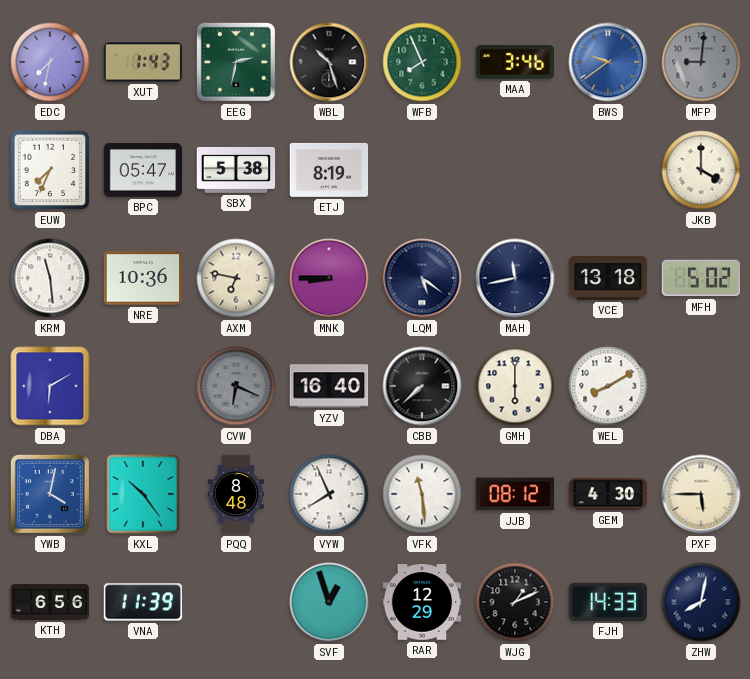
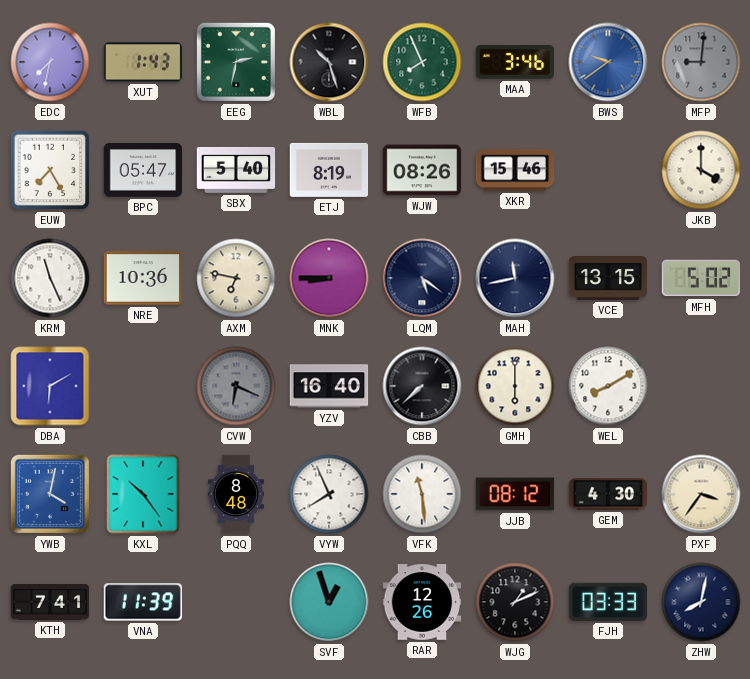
EUW: 7:34 -> 7:25
SBX: 5:38 -> 5:40
WJW: none -> 08:26
XKR: none -> 15:46
KRM: 11:29 -> 11:26
VCE: 13:18 -> 13:15
PXF: 5:45 -> 3:36
KTH: 6:56 -> 7:41
RAR: 12:29 -> 12:26
FJH: 14:33 -> 03:33
